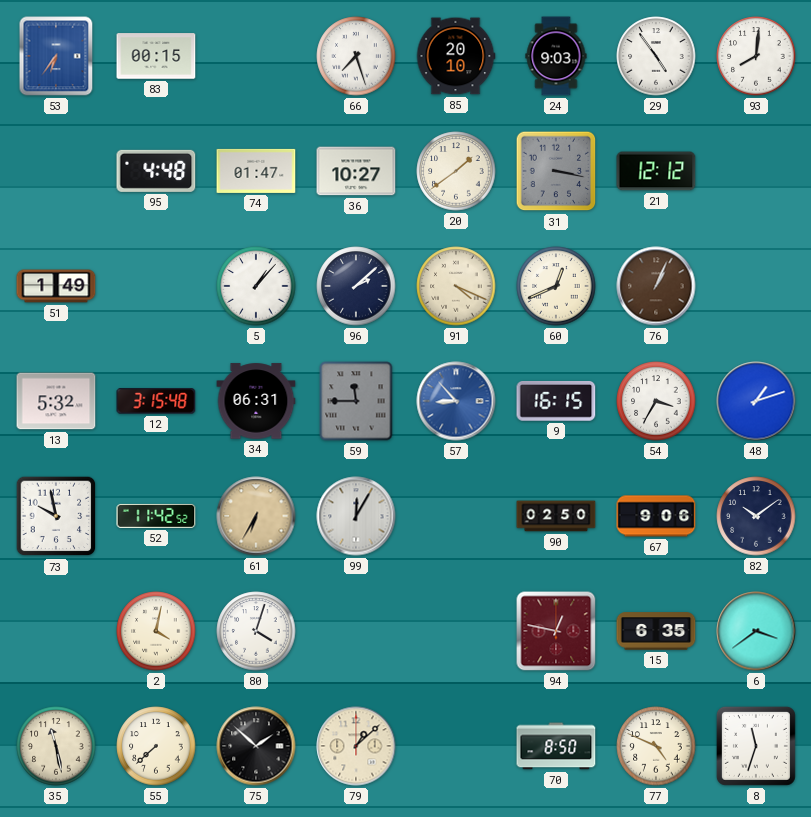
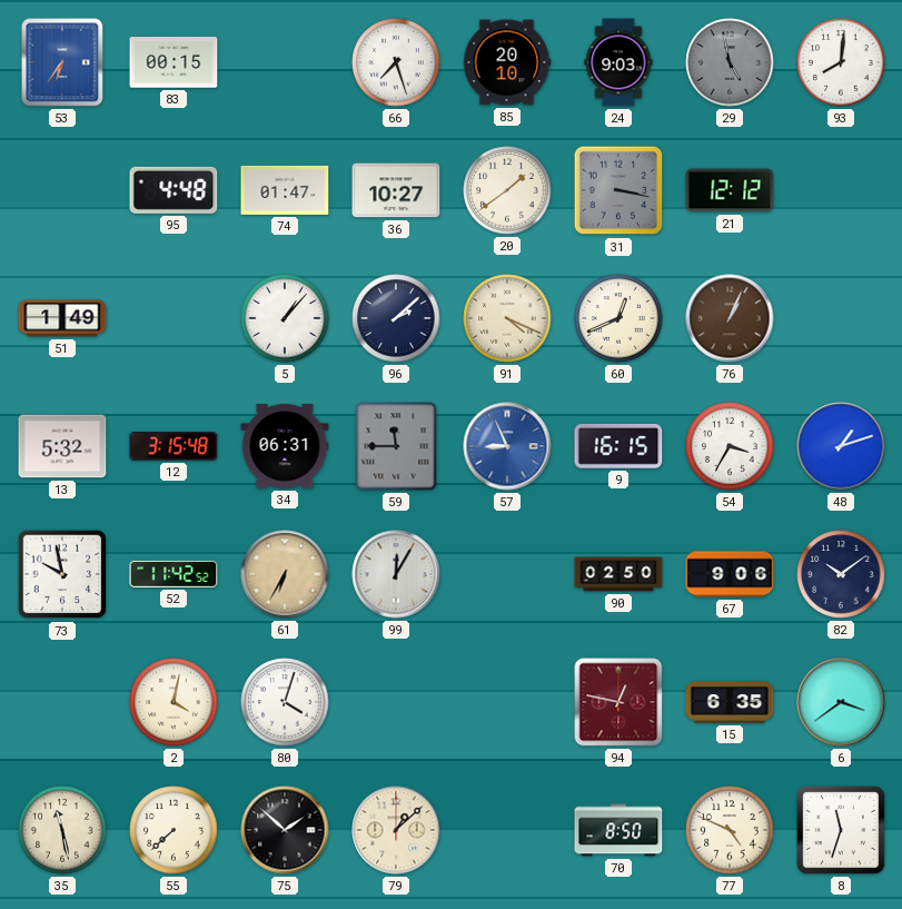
29: 4:54 -> 4:58
29 dial: white -> grey
57: 8:53 -> 8:56
